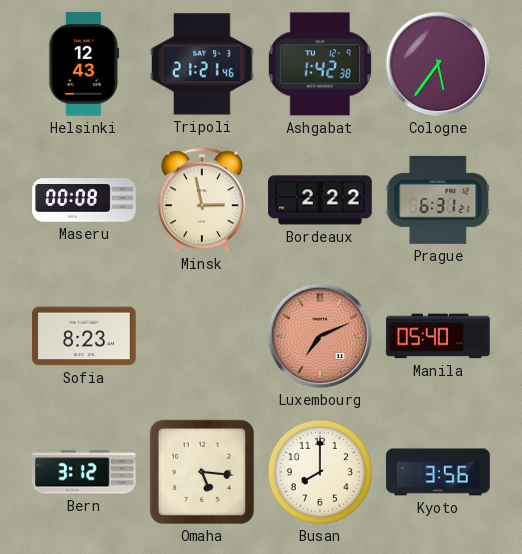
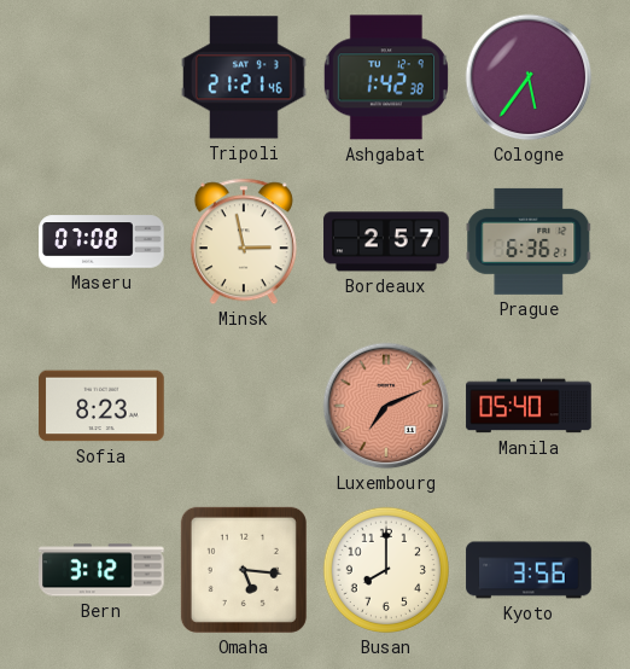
Helsinki: 12:43 -> none
Maseru: 00:08 -> 07:08
Bordeaux: 2:22 -> 2:57
Prague: 6:31 -> 6:36
